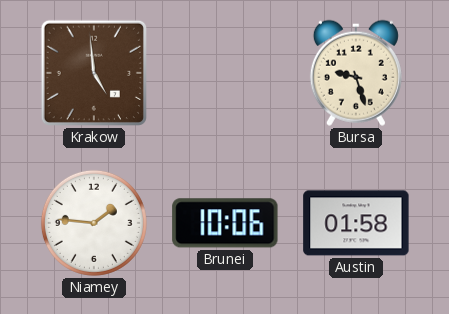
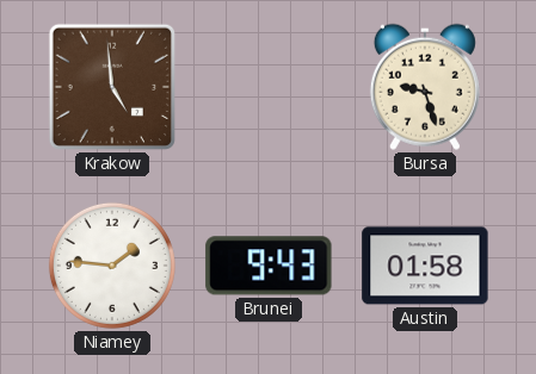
Brunei: 10:06 -> 9:43
